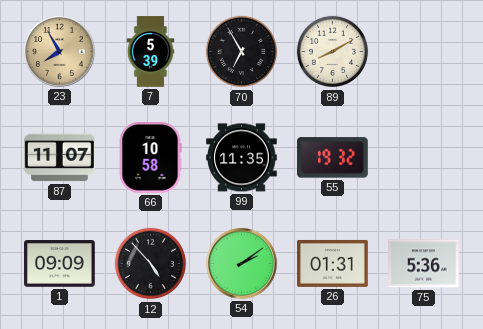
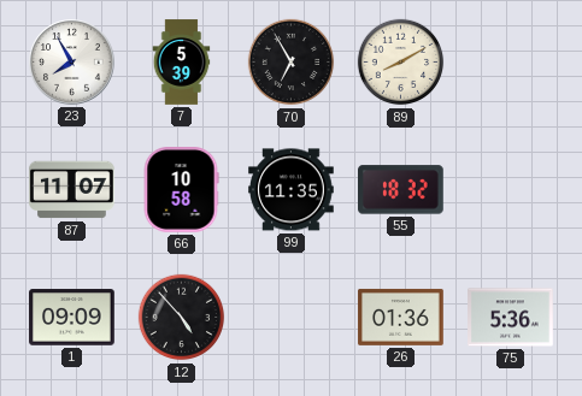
23 dial: champagne -> white
55: 19:32 -> 18:32
54: 2:09 -> none
26: 01:31 -> 01:36
